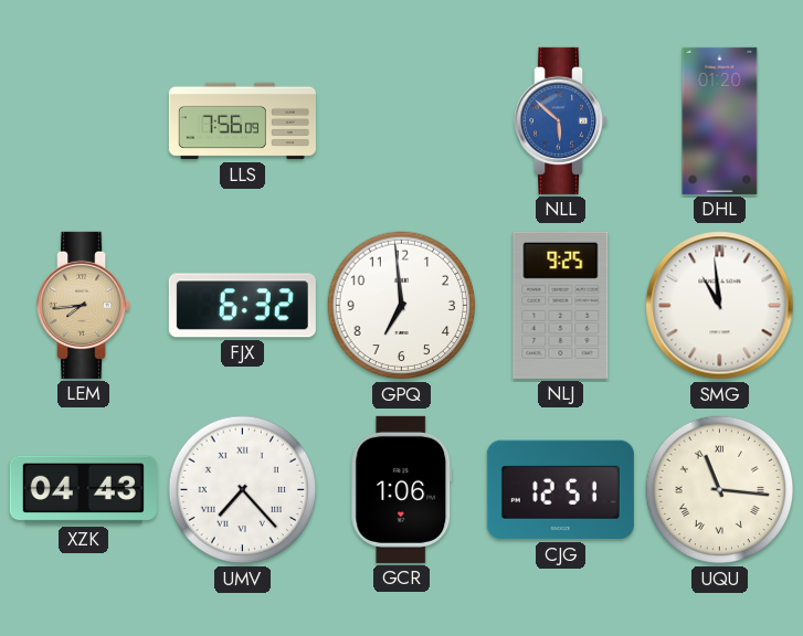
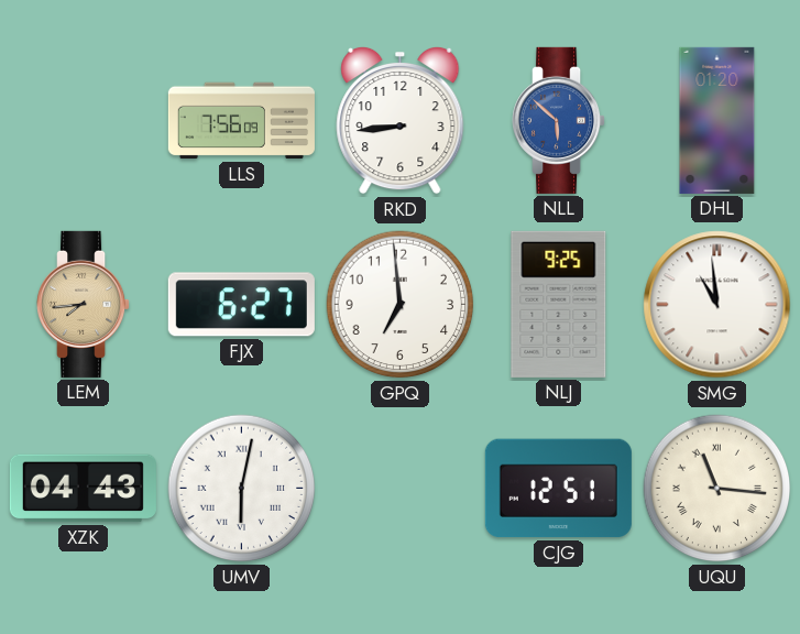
RKD: none -> 8:44
FJX: 6:32 -> 6:27
UMV: 7:23 -> 6:02
GCR: 1:06 -> none
